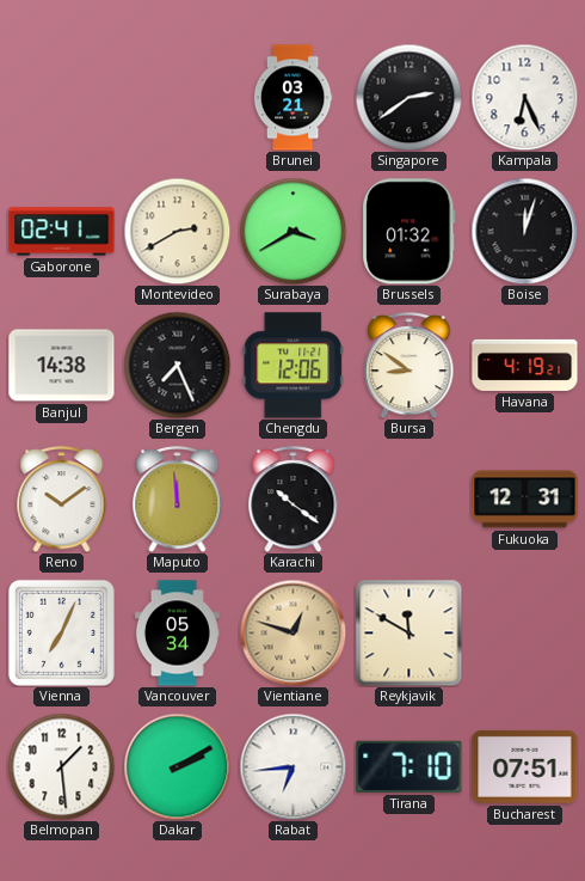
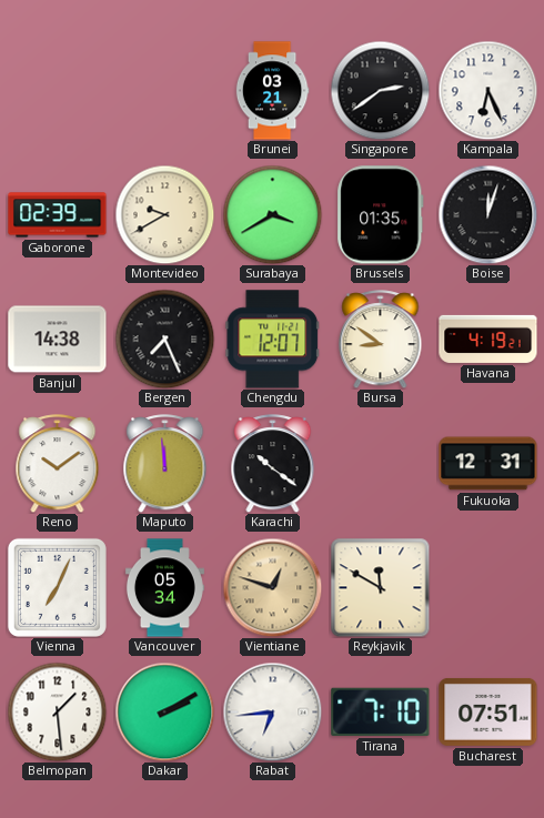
Gaborone: 02:41 -> 02:39
Montevideo: 2:40 -> 9:40
Brussels: 01:32 -> 01:35
Chengdu: 12:06 -> 12:07
